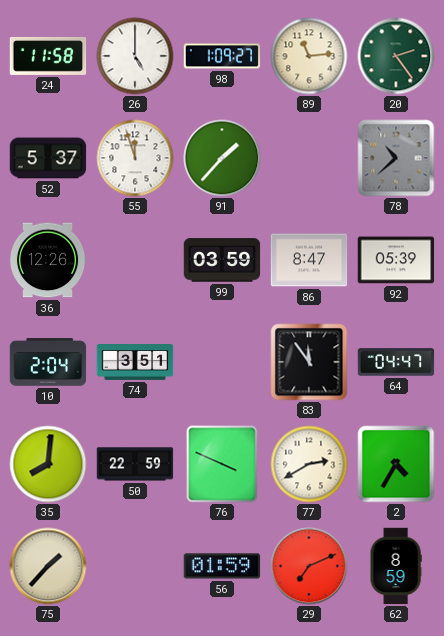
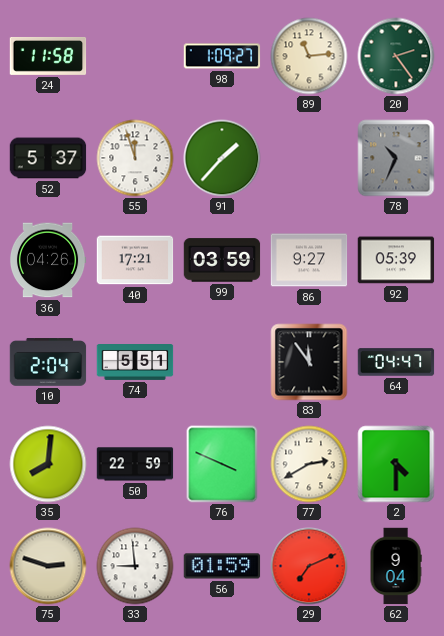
26: 5:00 -> none
78: 10:38 -> 10:34
36: 12:26 -> 04:26
40: none -> 17:21
86: 8:47 -> 9:27
74: 3:51 -> 5:51
2: 4:35 -> 4:30
75: 1:37 -> 2:48
33: none -> 8:59
62: 8:59 -> 9:04
